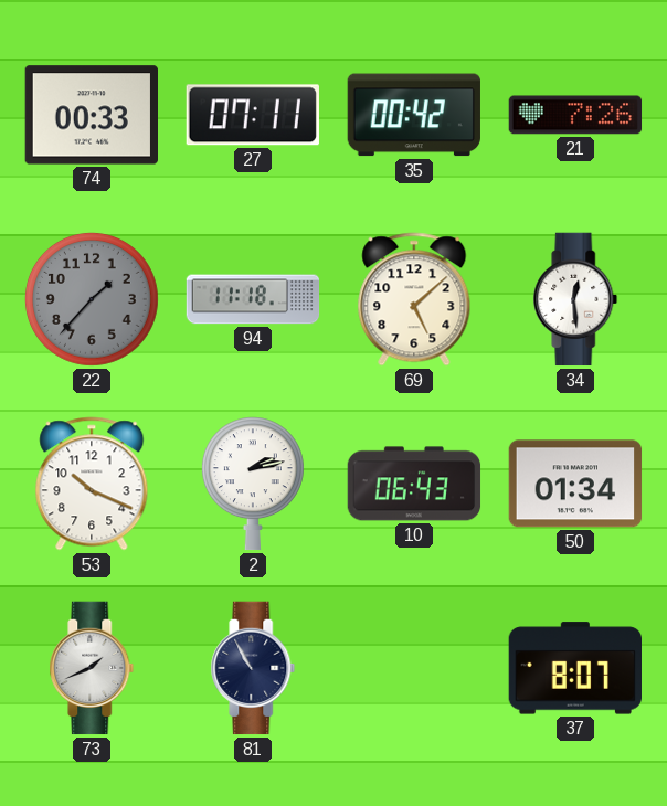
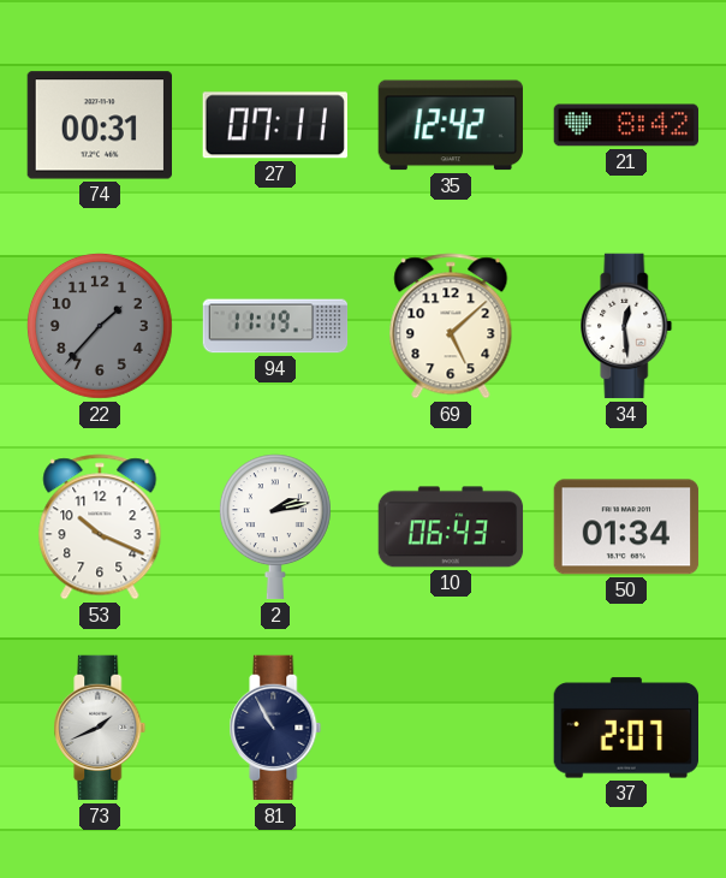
74: 00:33 -> 00:31
35: 00:42 -> 12:42
21: 7:26 -> 8:42
94: 11:18 -> 11:19
37: 8:07 -> 2:07
